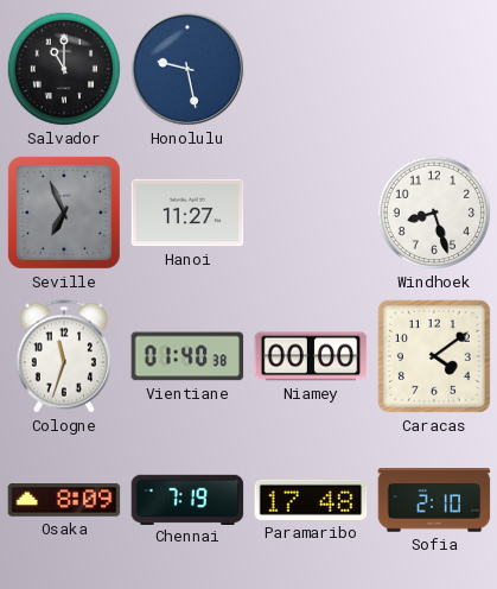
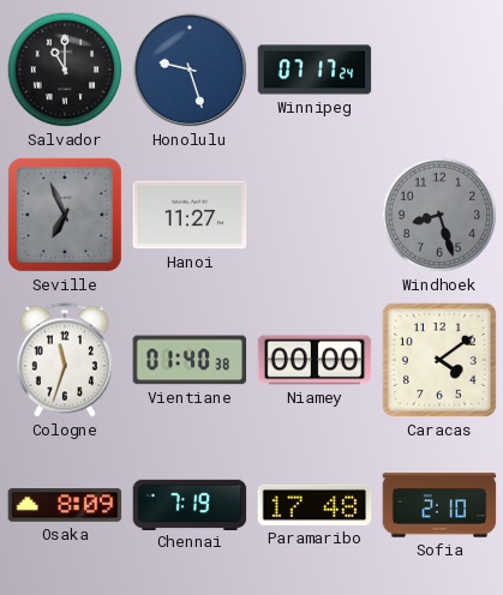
Honolulu: 9:28 -> 9:27
Winnipeg: none -> 07:17
Windhoek dial: white -> grey
